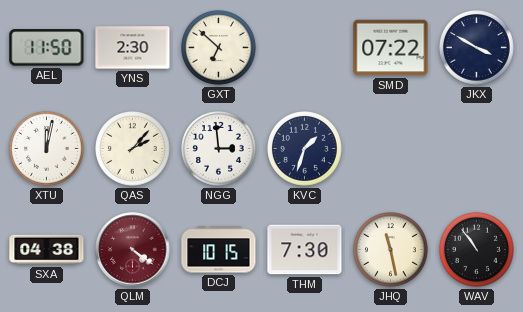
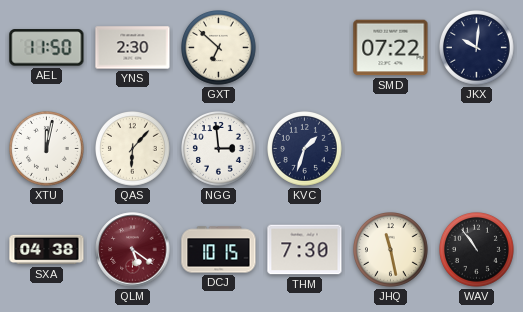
JKX: 3:50 -> 10:01
QAS: 2:07 -> 6:07
QLM: 4:21 -> 5:21
